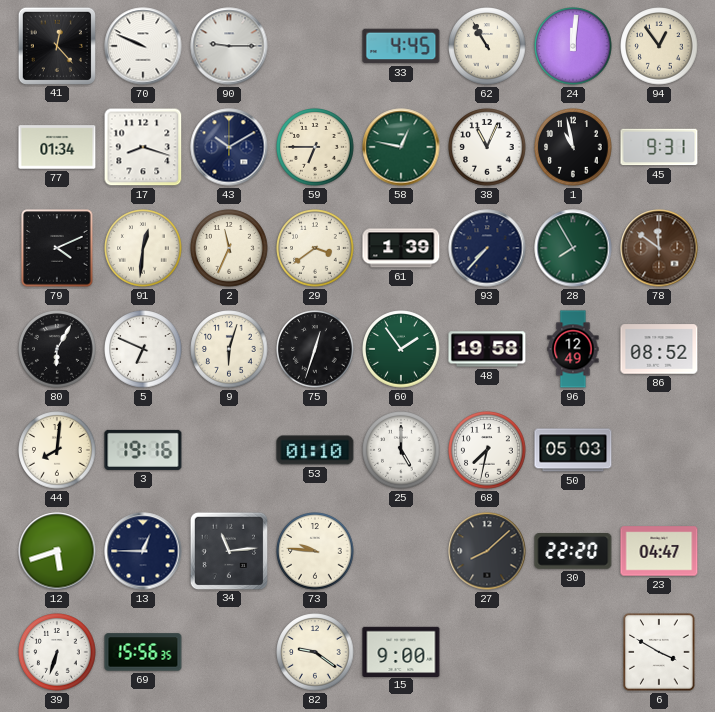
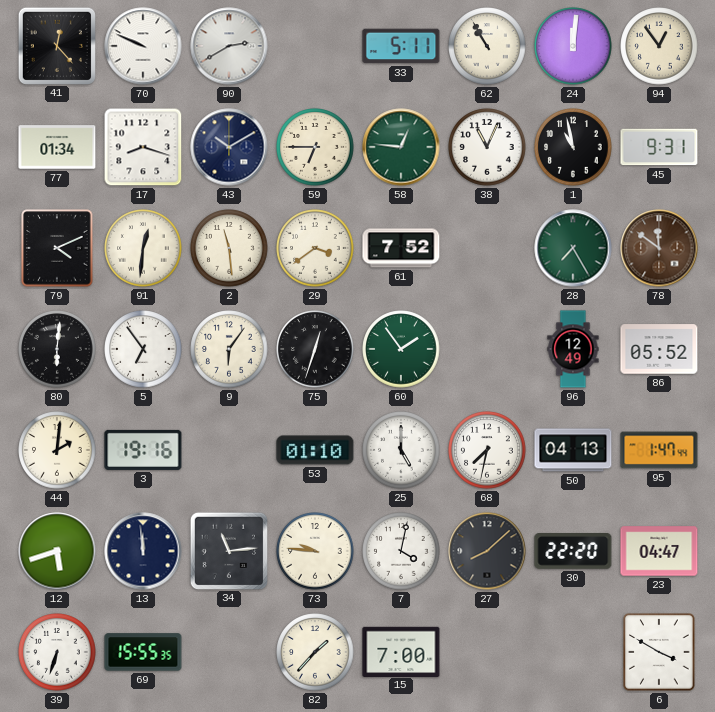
90: 9:15 -> 2:40
33: 4:45 -> 5:11
58: 12:47 -> 12:46
2: 11:34 -> 11:29
61: 1:39 -> 7:52
93: 7:37 -> none
28: 7:55 -> 7:25
80: 6:05 -> 6:01
5: 6:49 -> 6:54
9: 6:03 -> 6:06
48: 19:58 -> none
86: 08:52 -> 05:52
44: 8:01 -> 2:01
50: 05:03 -> 04:13
95: none -> 1:47
13: 12:45 -> 11:59
7: none -> 4:02
69: 15:56 -> 15:55
82: 9:21 -> 1:37
15: 9:00 -> 7:00
